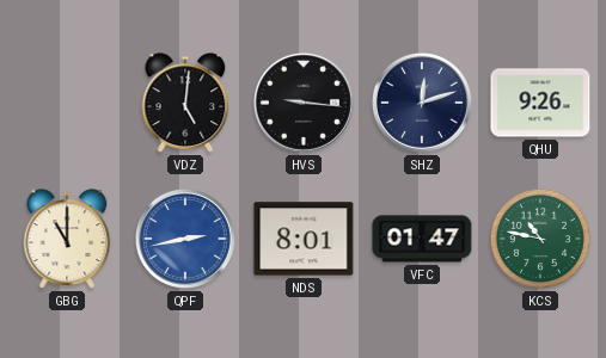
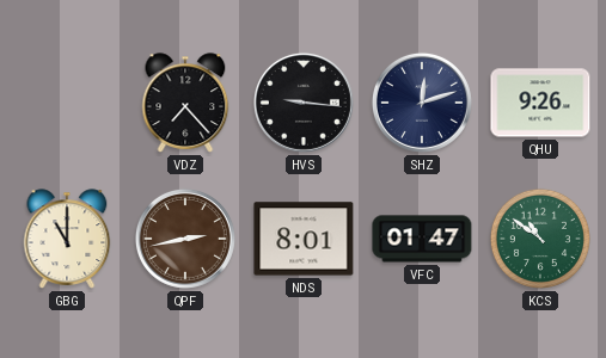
VDZ: 5:01 -> 7:23
QPF dial: blue -> brown
KCS: 10:47 -> 10:51
